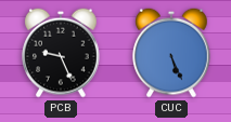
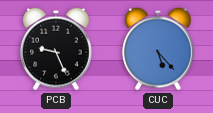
CUC: 5:26 -> 5:23
